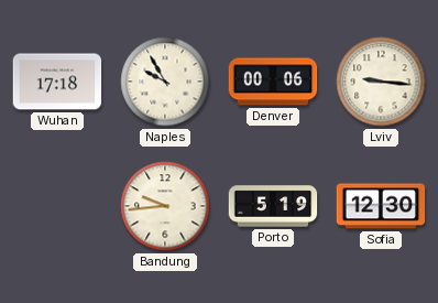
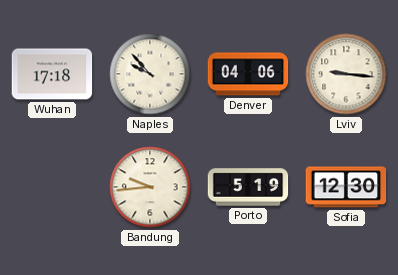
Naples: 9:55 -> 9:53
Denver: 00:06 -> 04:06
